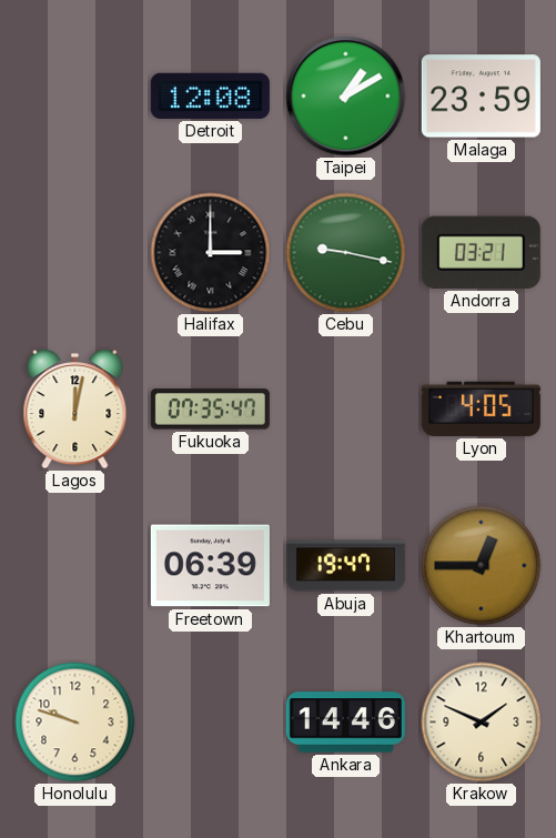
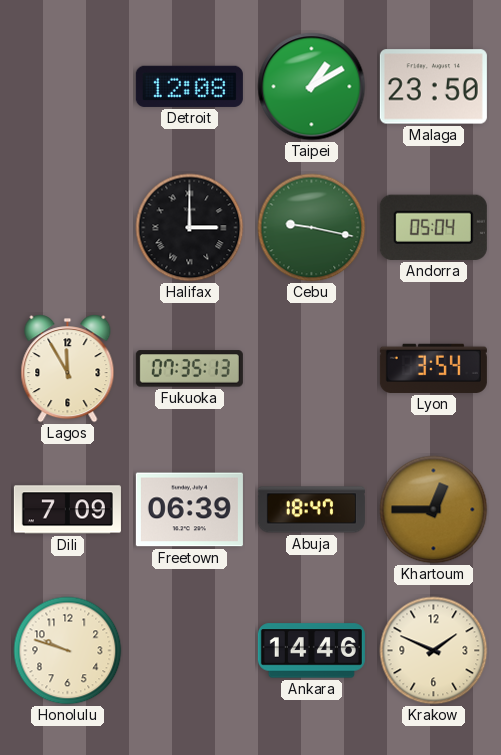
Malaga: 23:59 -> 23:50
Andorra: 03:21 -> 05:04
Lagos: 12:02 -> 11:55
Fukuoka: 07:35:47 -> 07:35:13
Lyon: 4:05 -> 3:54
Dili: none -> 7:09
Abuja: 19:47 -> 18:47
